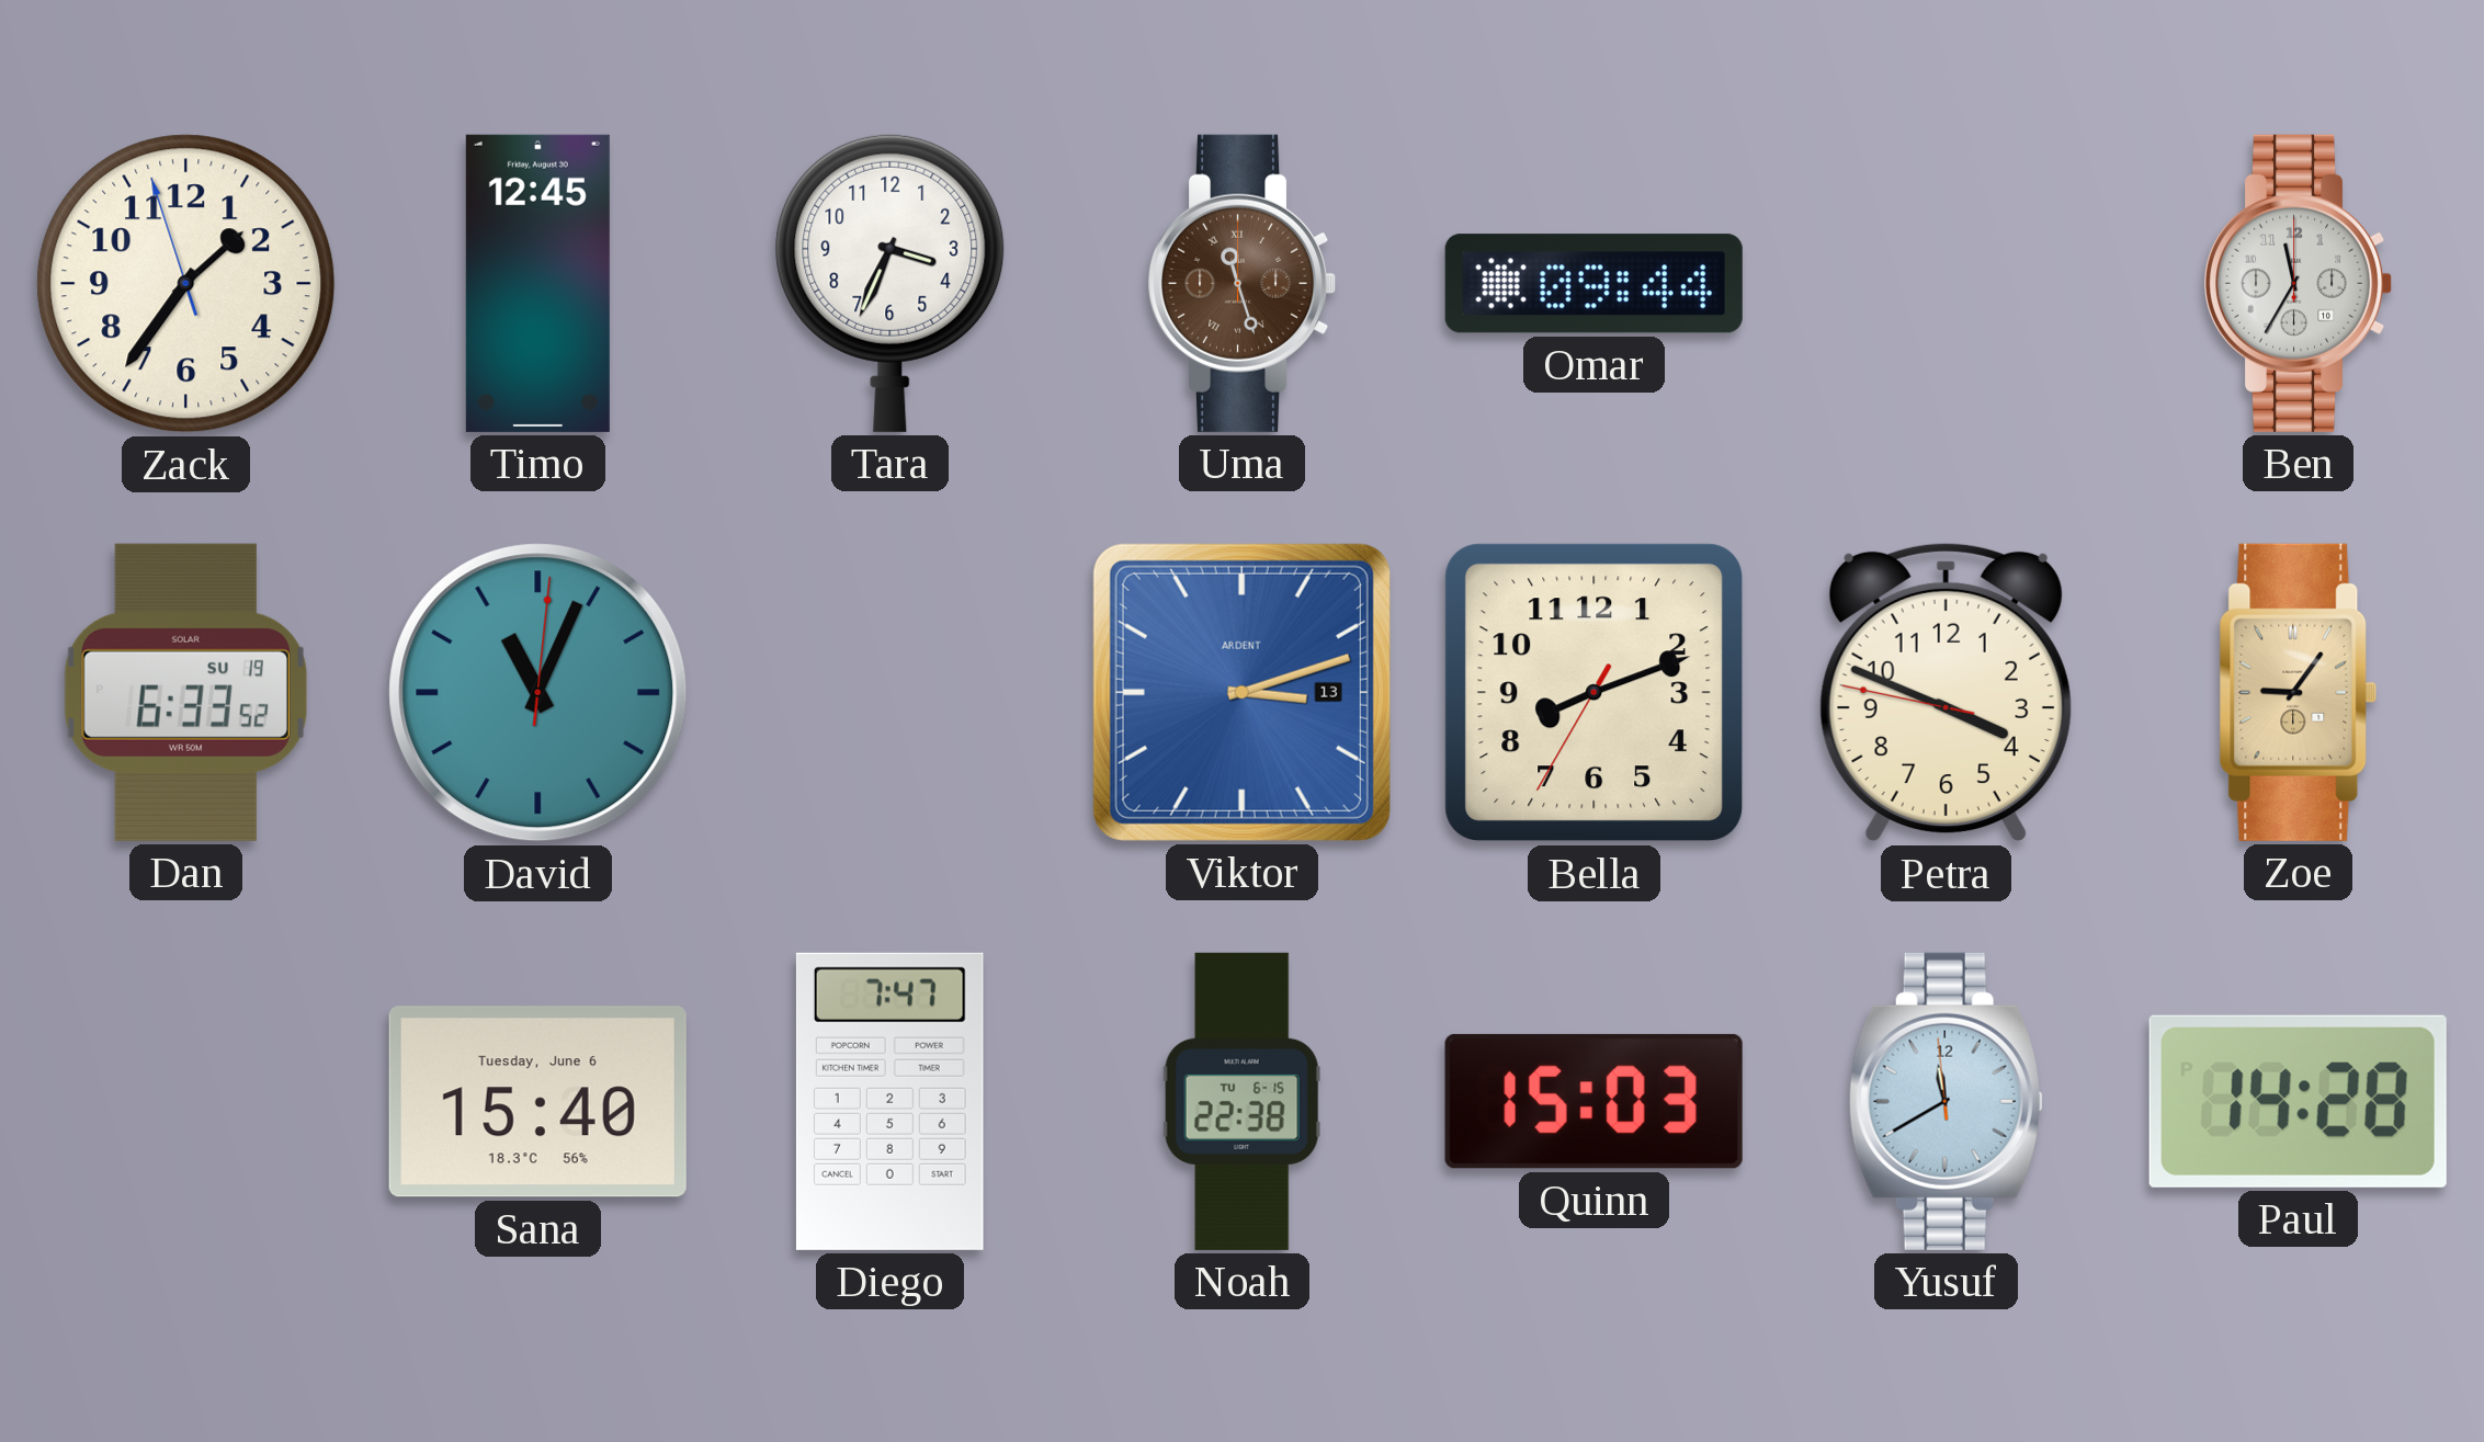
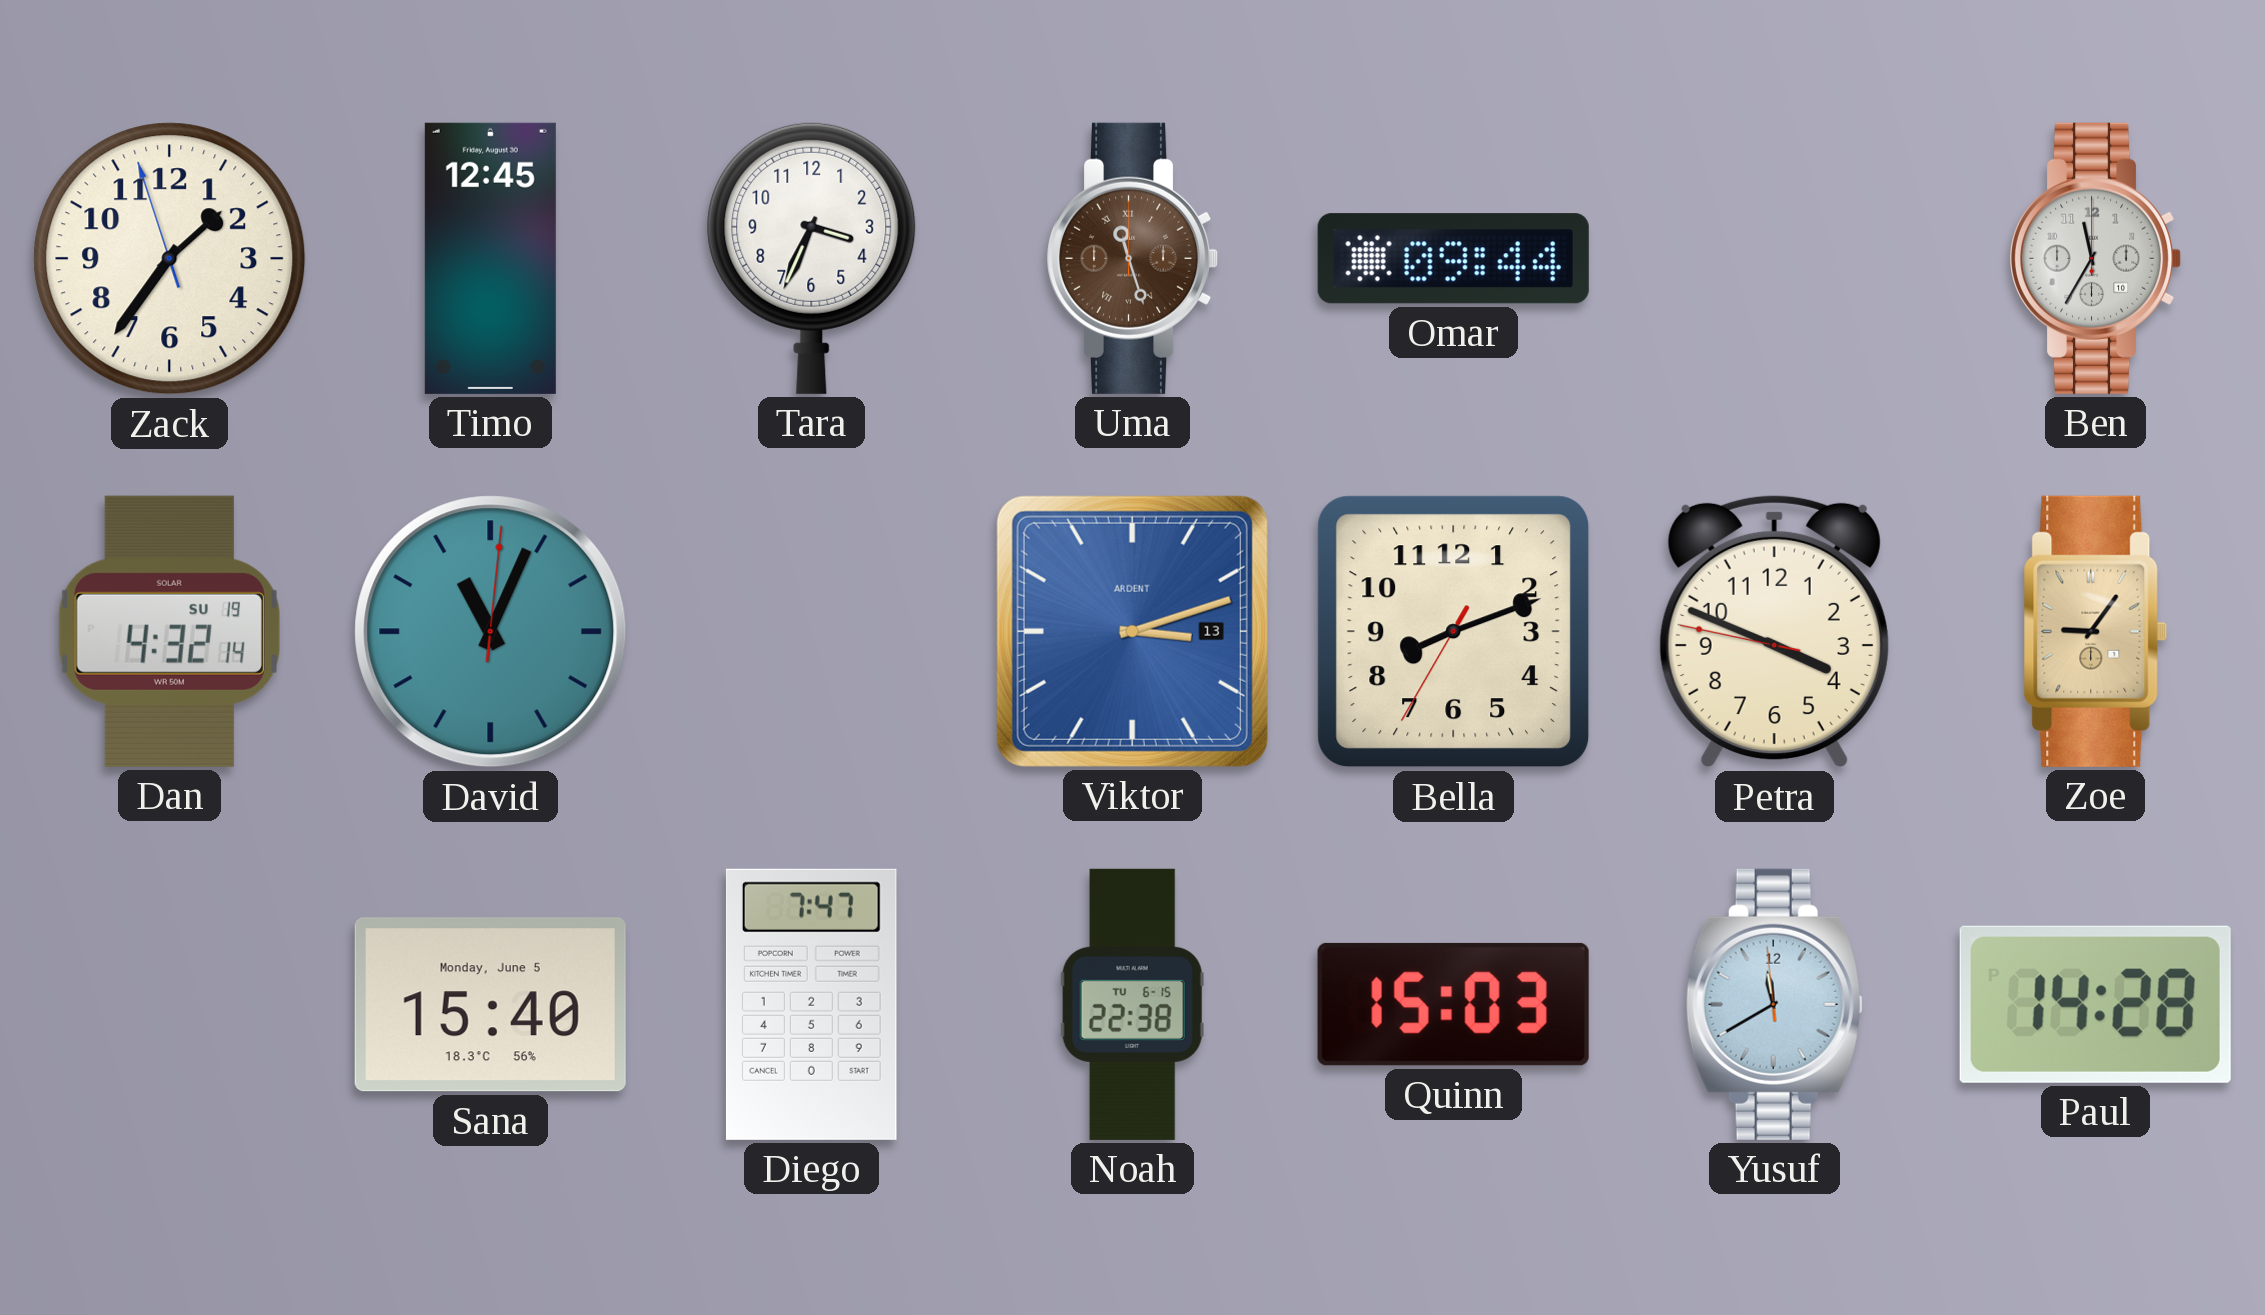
Dan: 6:33 -> 4:32
Sana date: Tuesday, June 6 -> Monday, June 5
